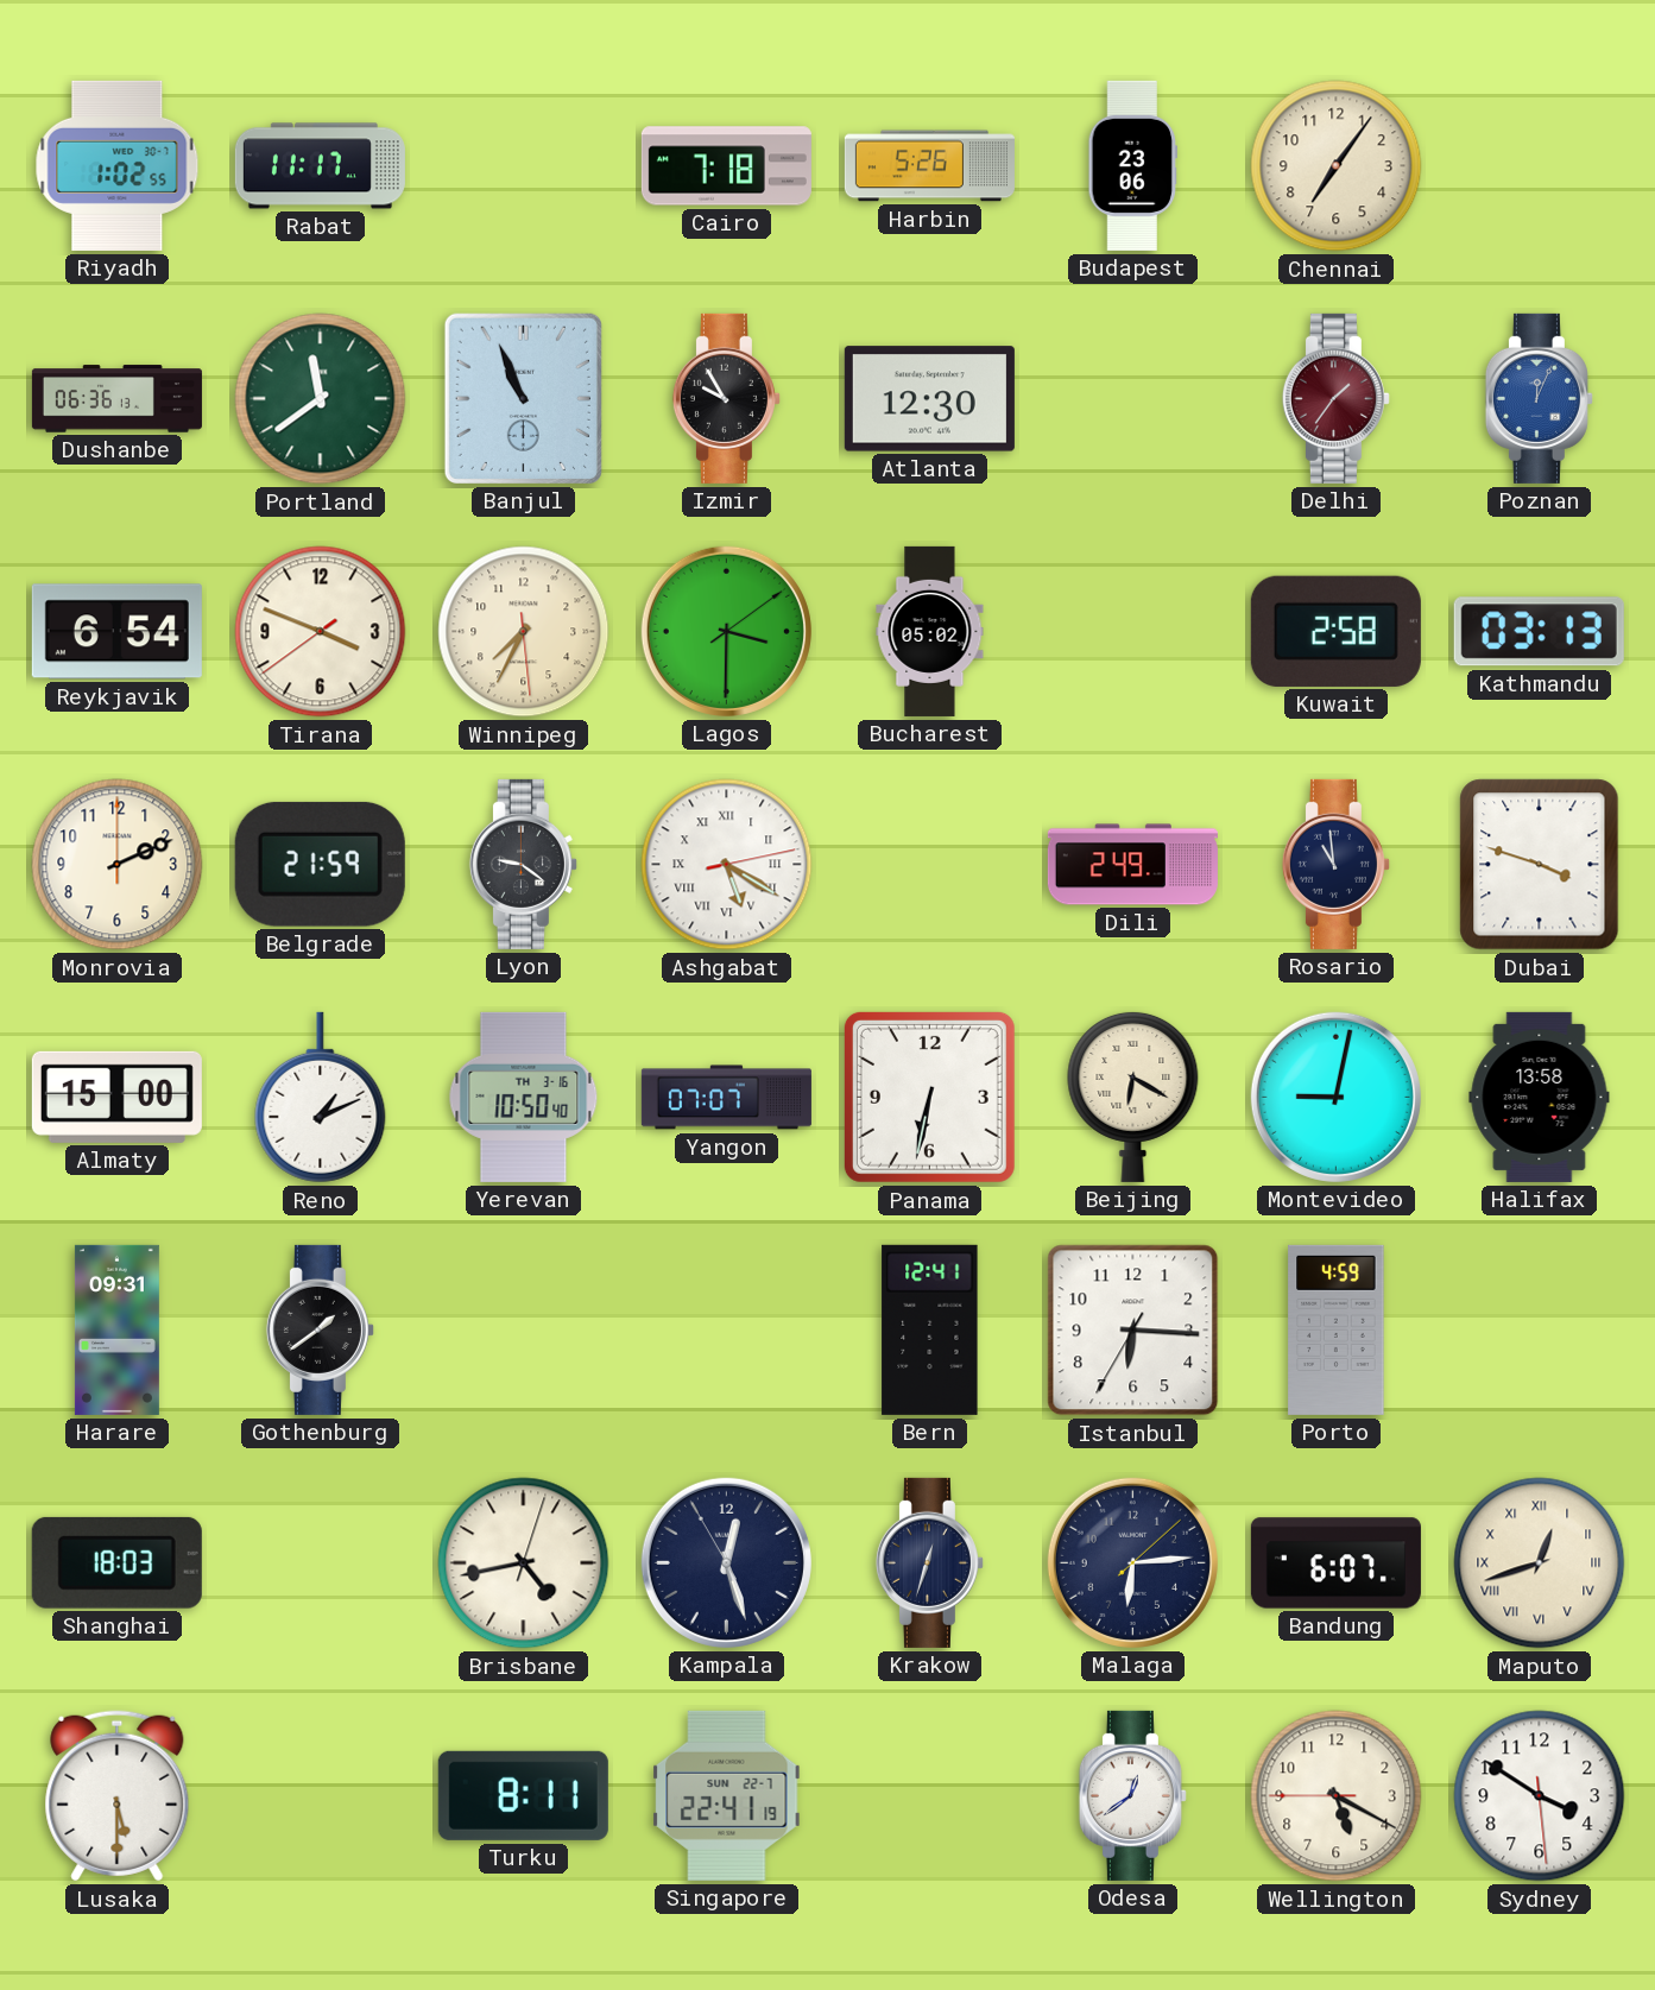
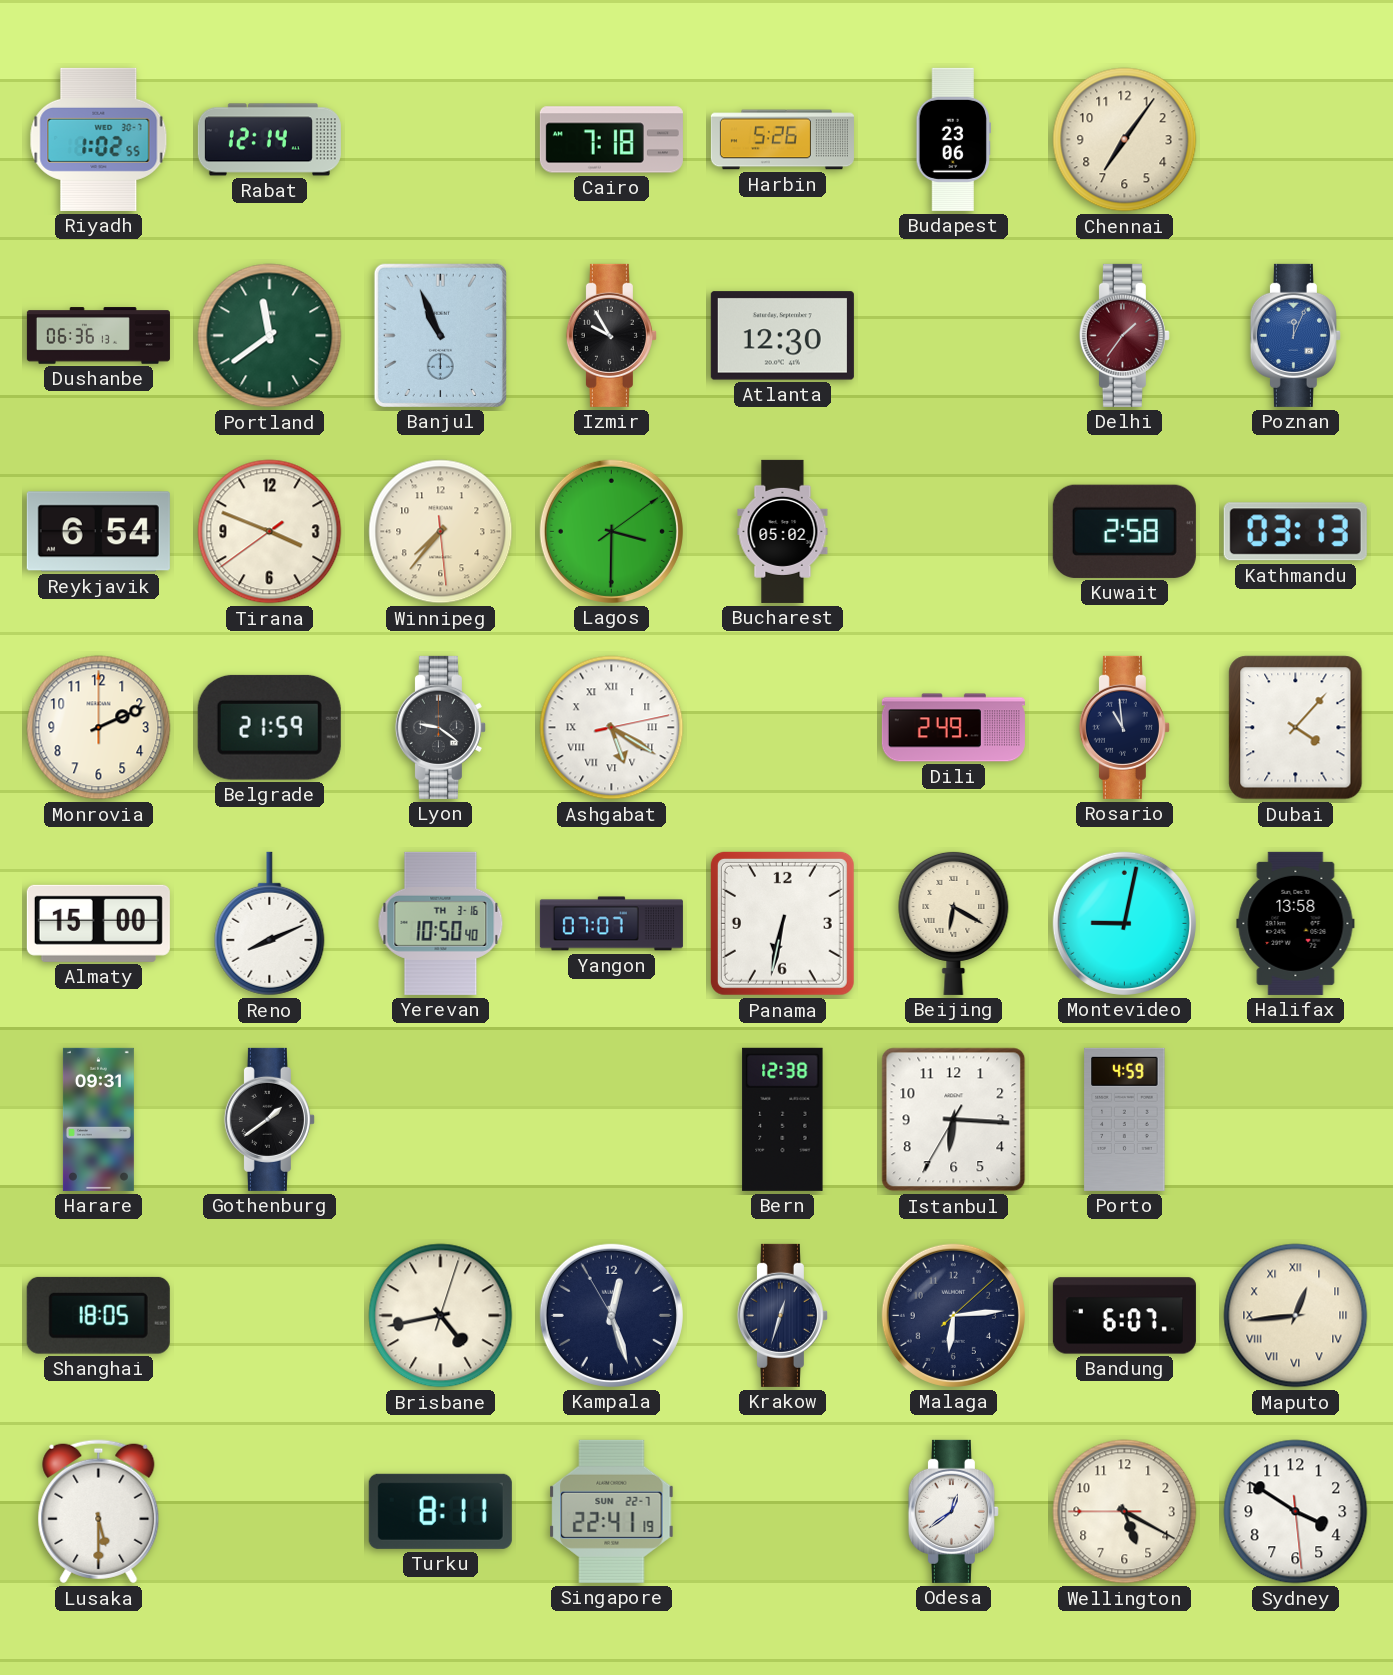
Rabat: 11:17 -> 12:14
Winnipeg: 7:34 -> 7:36
Dubai: 3:48 -> 4:07
Reno: 1:11 -> 8:11
Bern: 12:41 -> 12:38
Shanghai: 18:03 -> 18:05
Maputo: 12:42 -> 12:44
